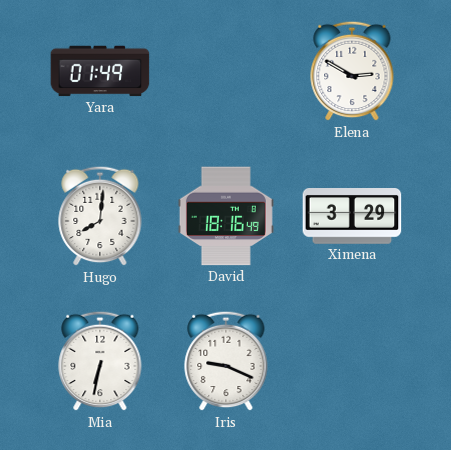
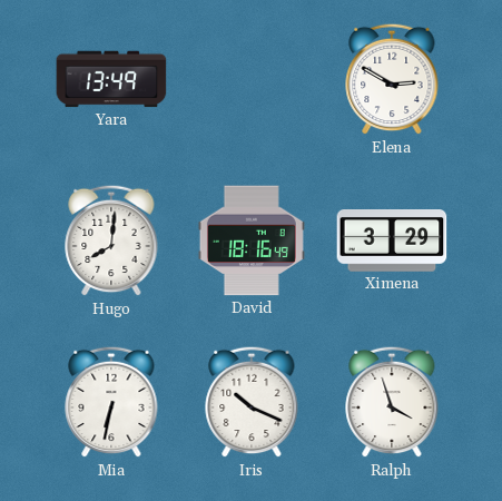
Yara: 01:49 -> 13:49
Iris: 9:19 -> 10:19
Ralph: none -> 3:57
